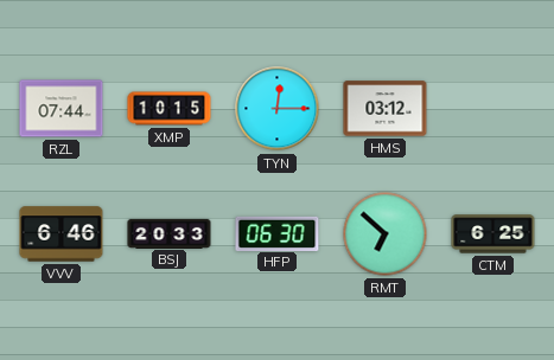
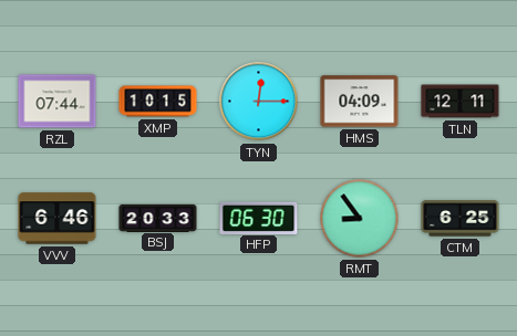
HMS: 03:12 -> 04:09
TLN: none -> 12:11
RMT: 6:52 -> 8:54
